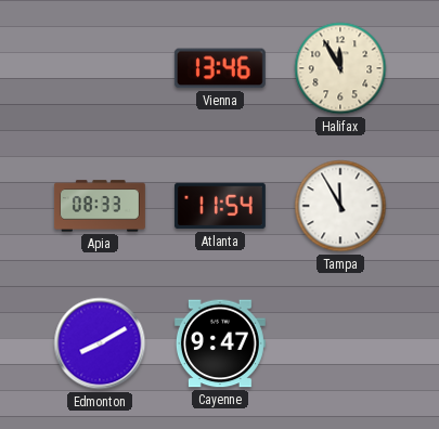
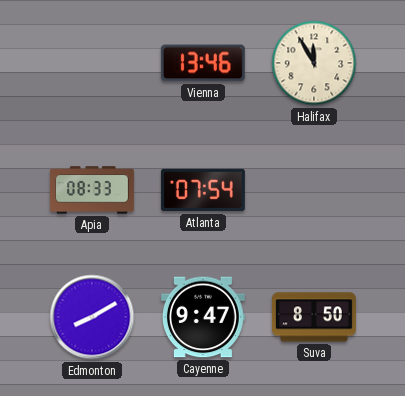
Atlanta: 11:54 -> 07:54
Tampa: 11:55 -> none
Suva: none -> 8:50
